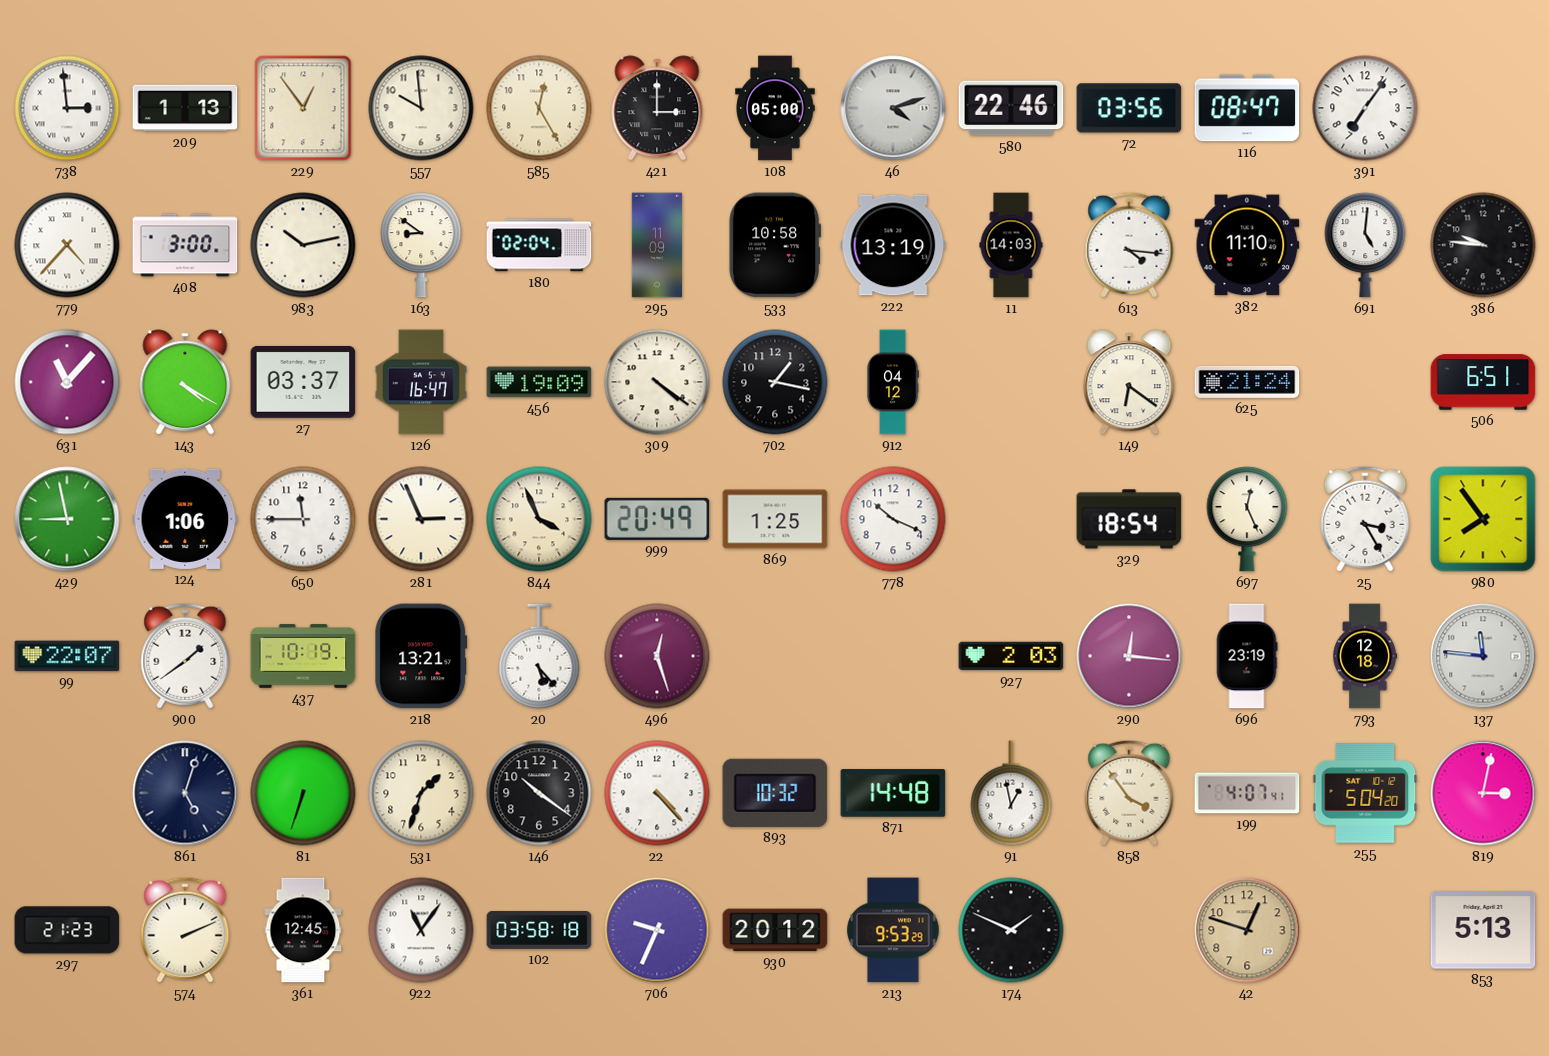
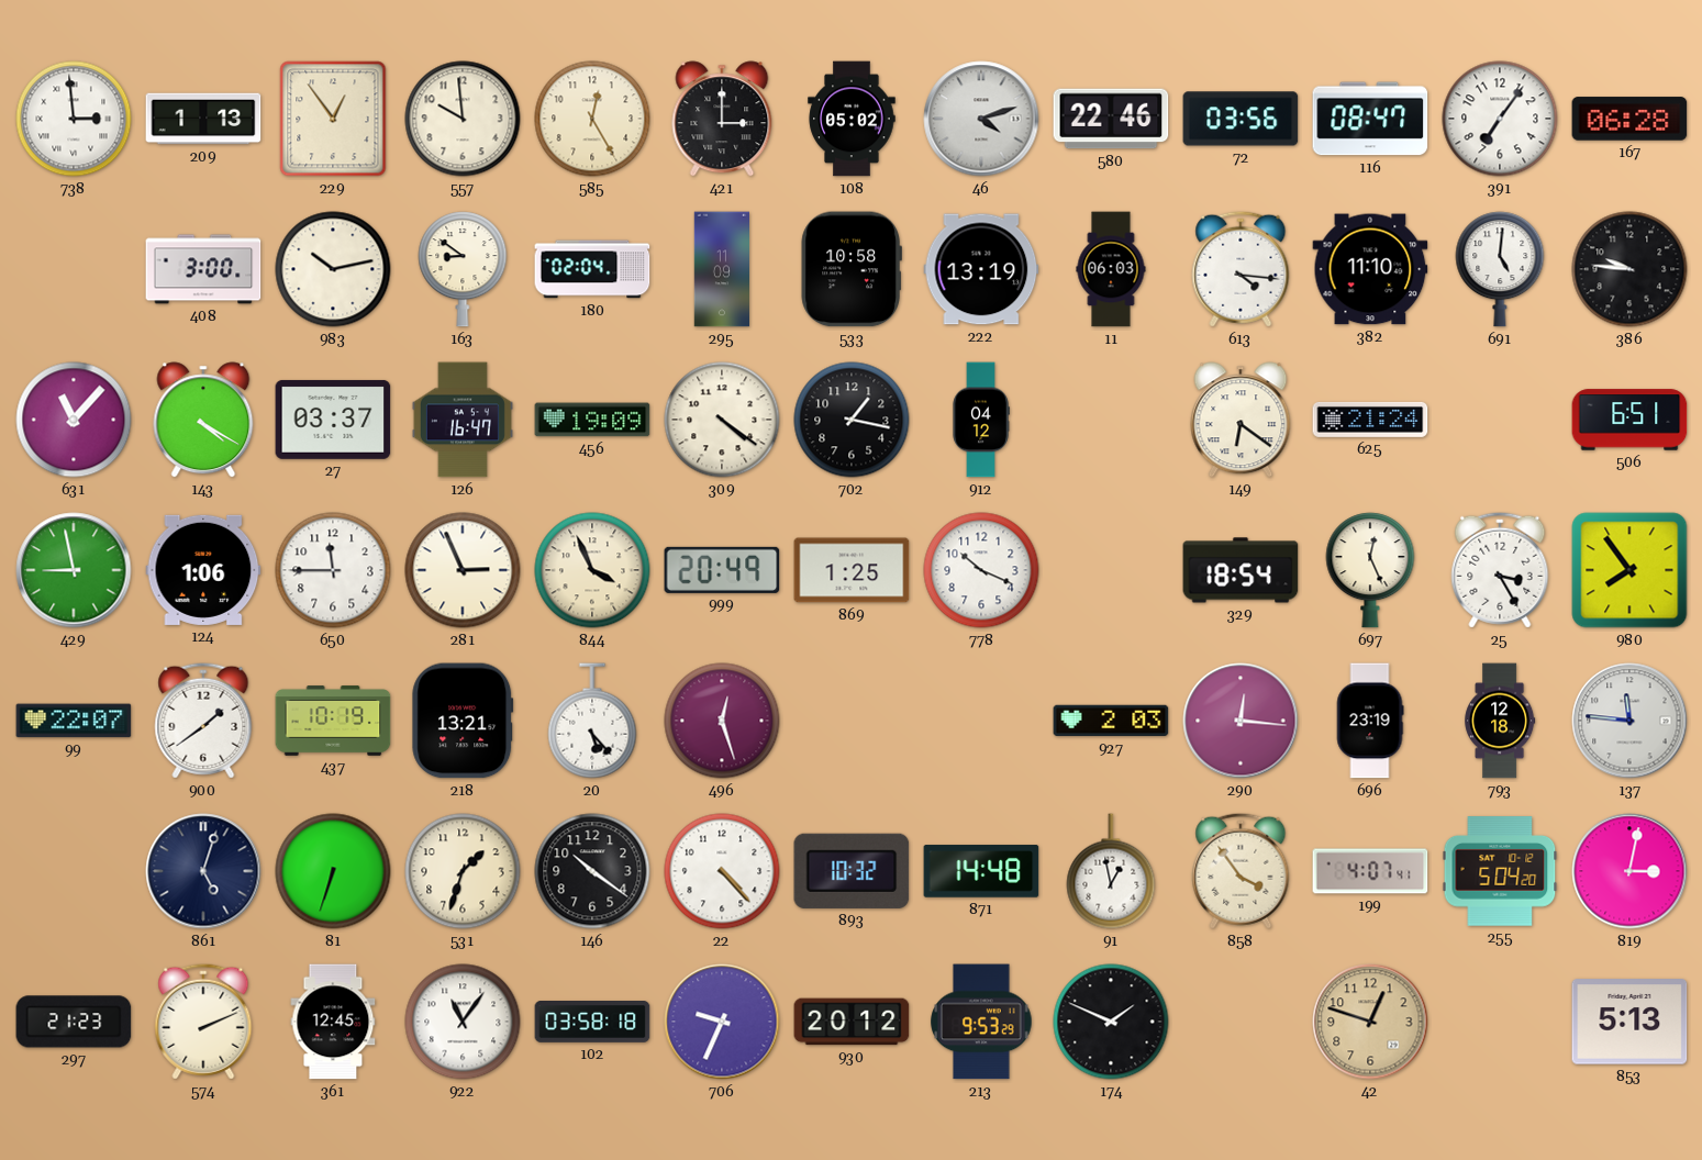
108: 05:00 -> 05:02
167: none -> 06:28
779: 4:37 -> none
11: 14:03 -> 06:03
